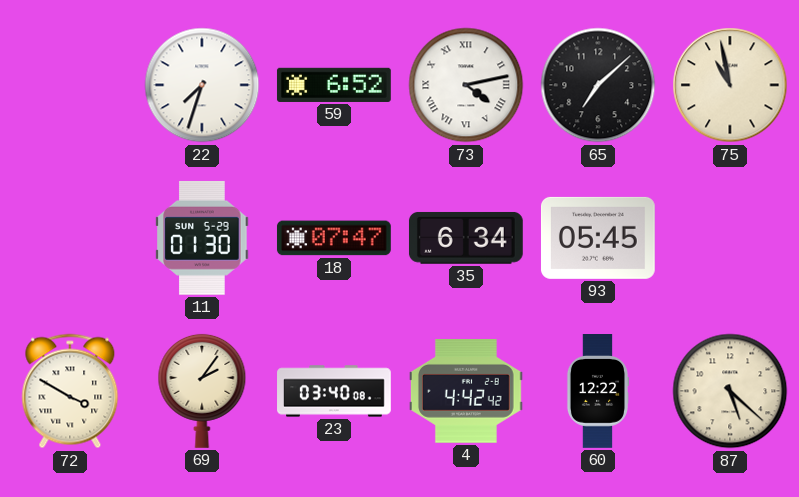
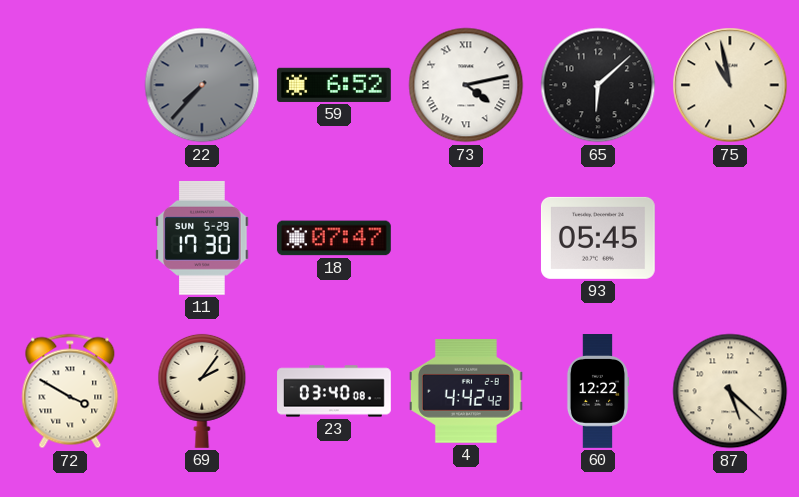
22: 7:33 -> 7:37
22 dial: white -> grey
65: 7:08 -> 6:08
11: 01:30 -> 17:30
35: 6:34 -> none
